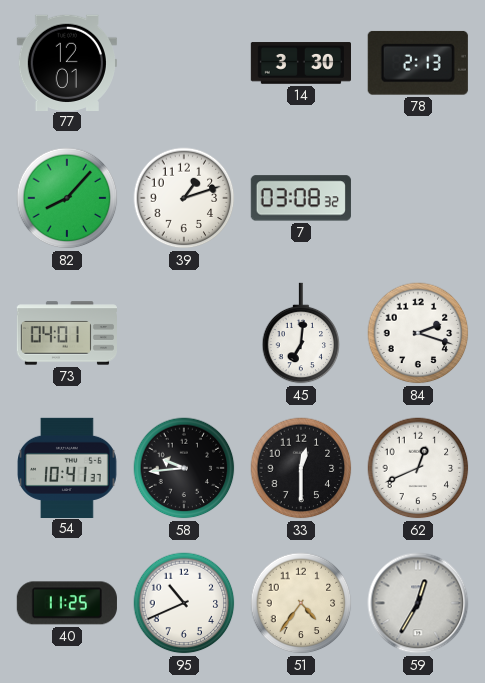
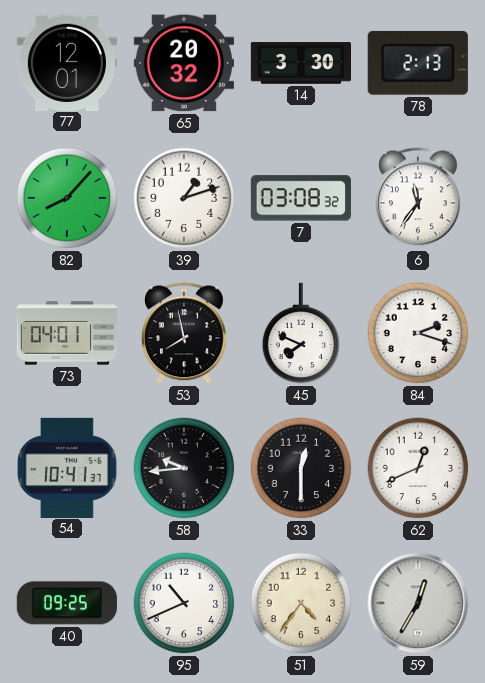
65: none -> 20:32
6: none -> 11:36
53: none -> 7:58
45: 7:01 -> 7:49
40: 11:25 -> 09:25
